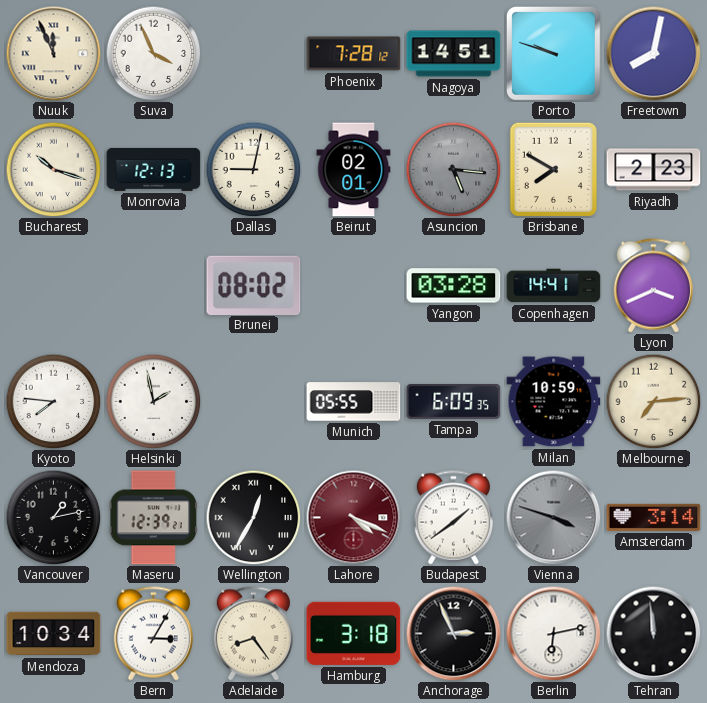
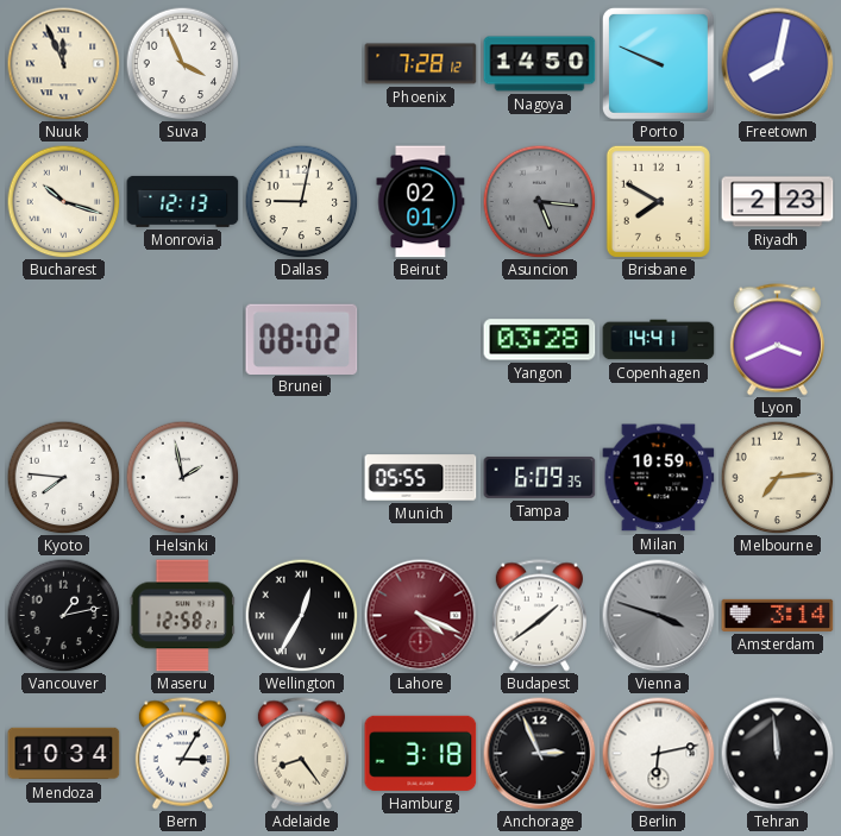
Nagoya: 14:51 -> 14:50
Porto: 9:48 -> 9:49
Maseru: 12:39 -> 12:58
